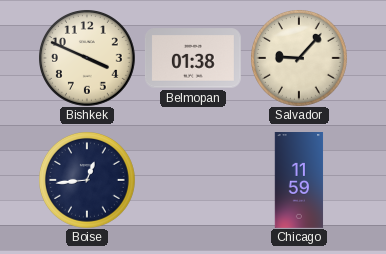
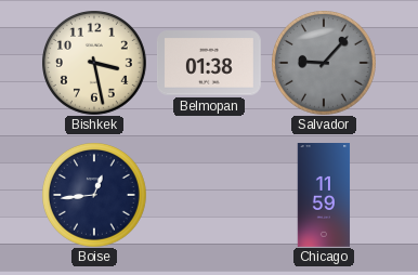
Bishkek: 3:49 -> 3:28
Salvador dial: cream -> grey
